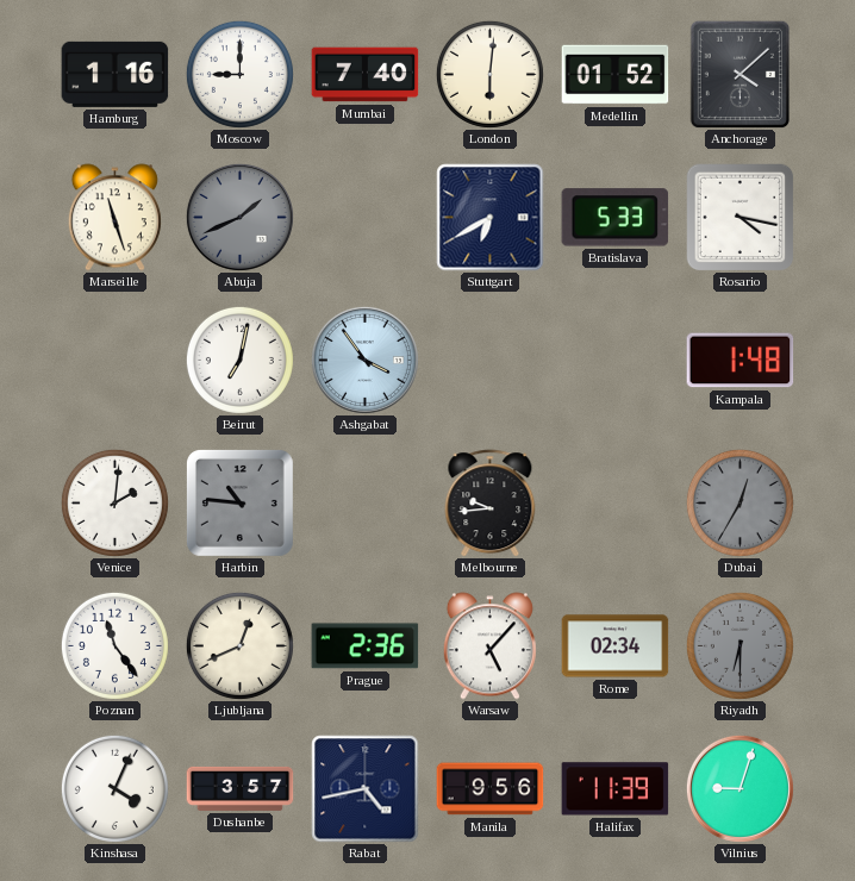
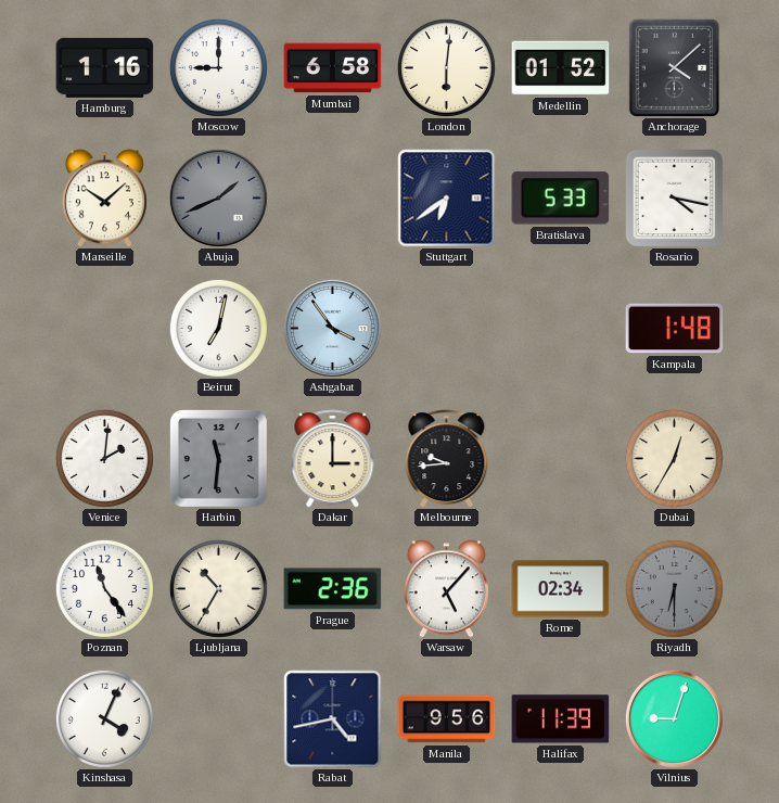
Mumbai: 7:40 -> 6:58
Marseille: 11:27 -> 10:08
Stuttgart: 6:40 -> 6:39
Harbin: 10:46 -> 11:31
Dakar: none -> 3:00
Dubai dial: grey -> cream
Ljubljana: 12:41 -> 10:35
Dushanbe: 3:57 -> none
